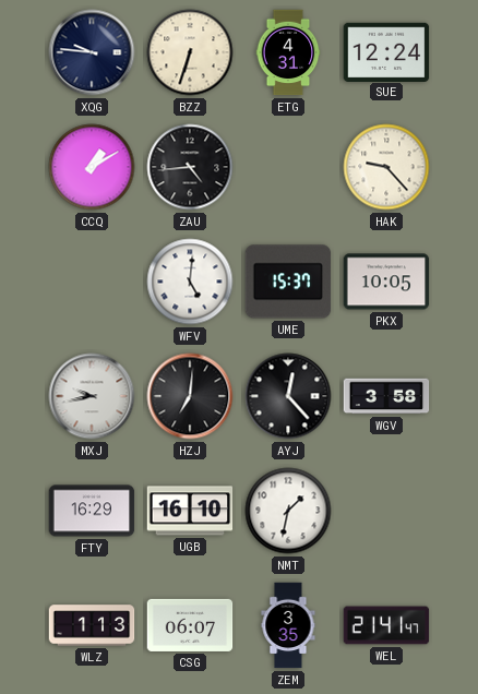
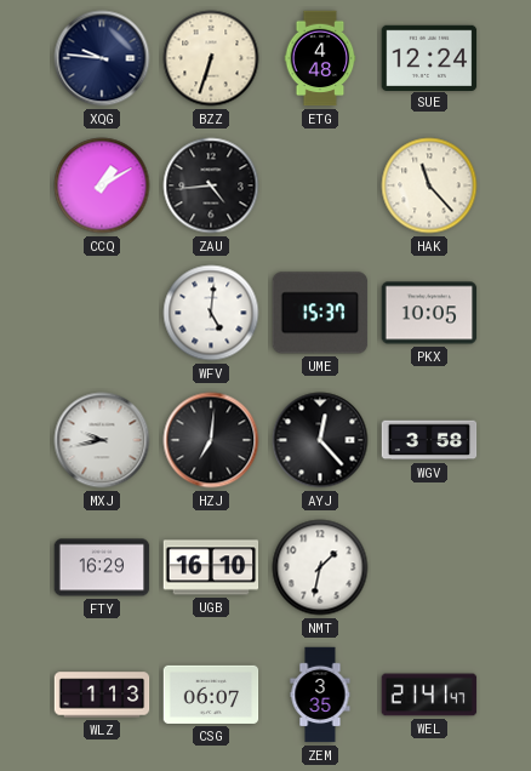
ETG: 4:31 -> 4:48
HAK: 9:23 -> 11:23
